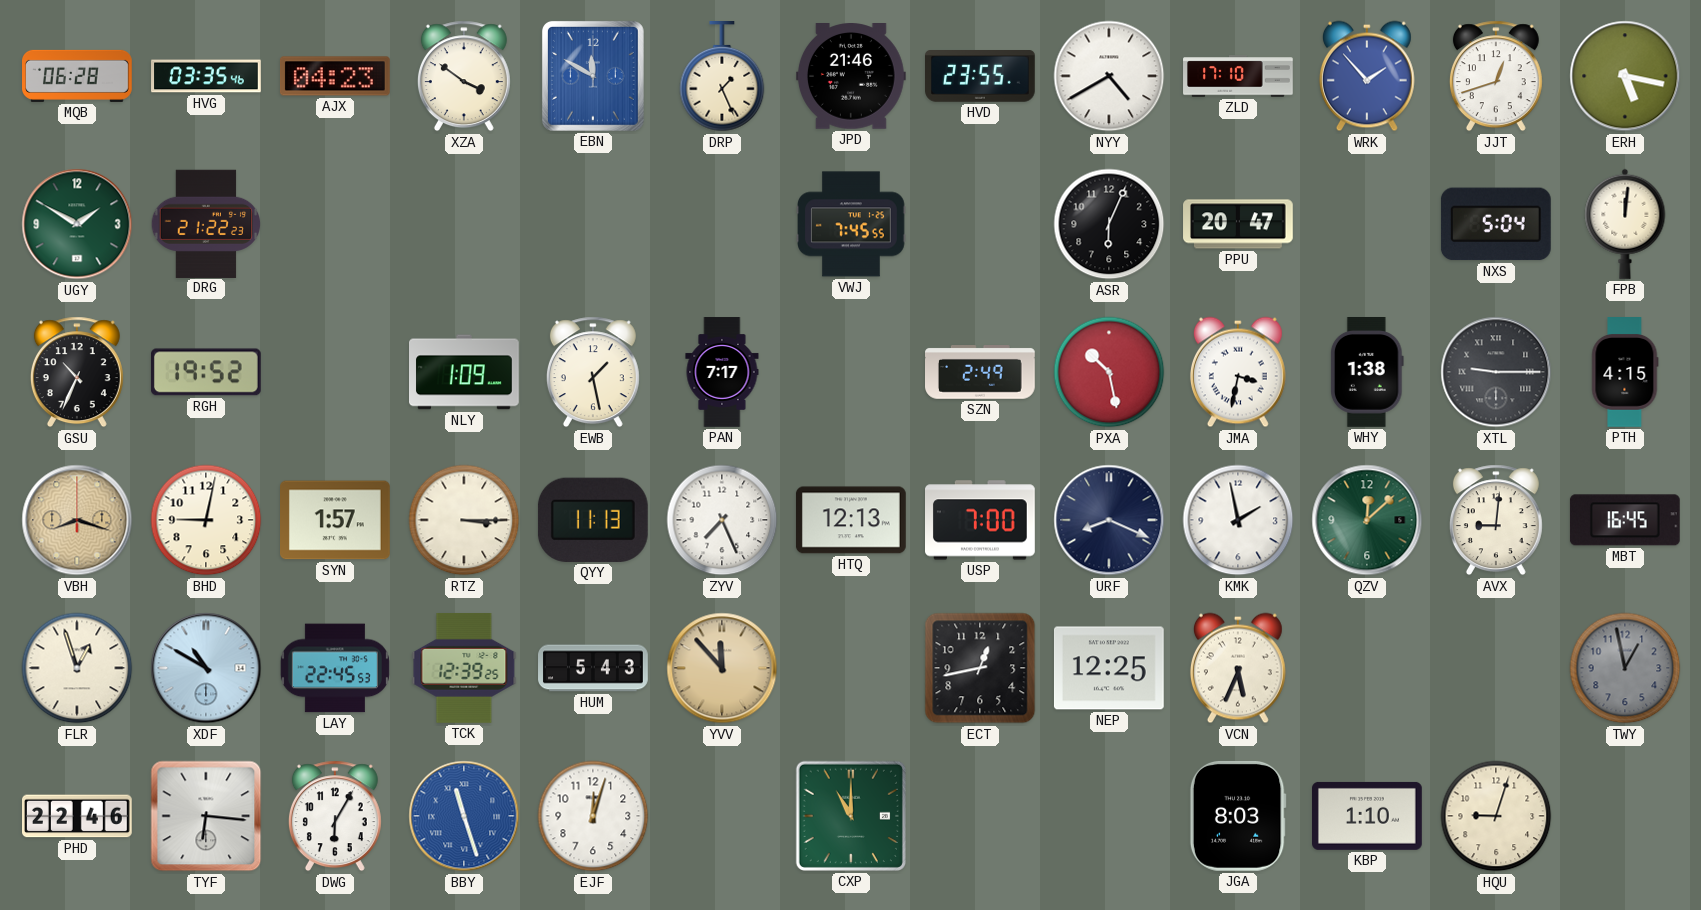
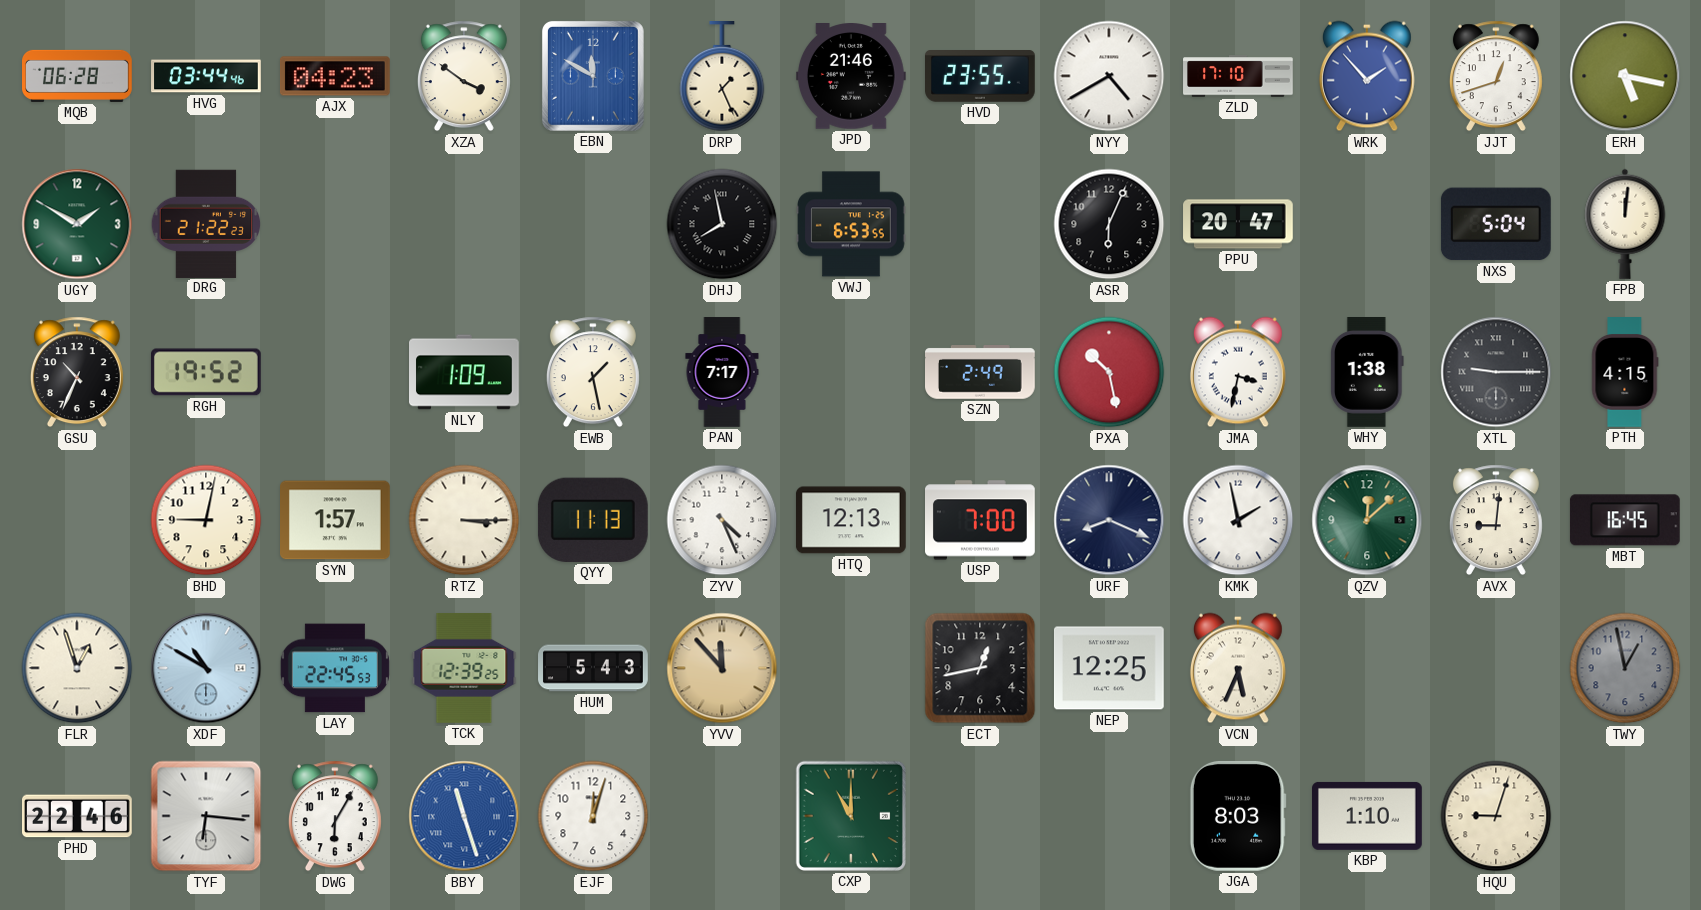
HVG: 03:35 -> 03:44
DHJ: none -> 7:58
VWJ: 7:45 -> 6:53
VBH: 8:18 -> none
ZYV: 7:26 -> 4:26
